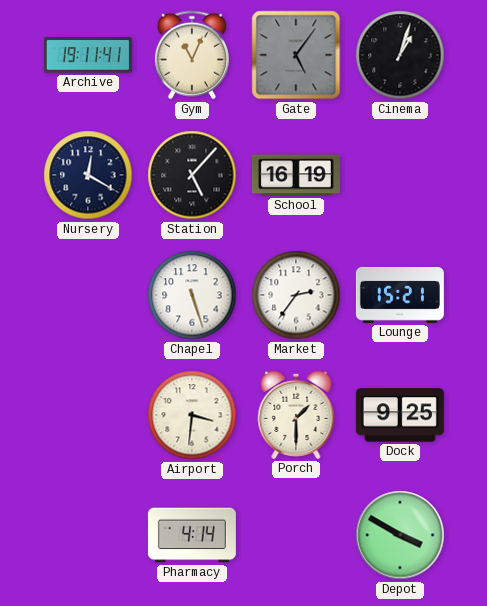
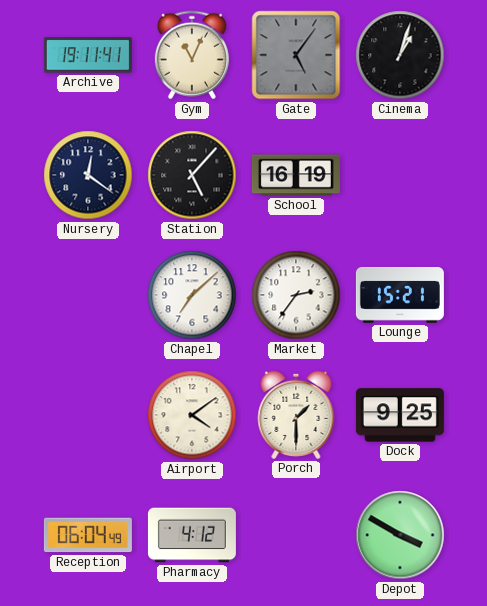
Nursery: 12:20 -> 12:21
Chapel: 5:27 -> 7:08
Airport: 3:31 -> 4:09
Reception: none -> 06:04
Pharmacy: 4:14 -> 4:12
